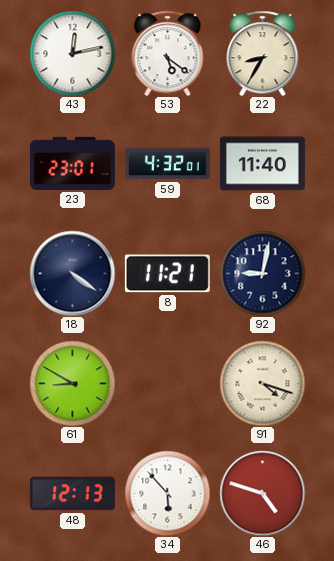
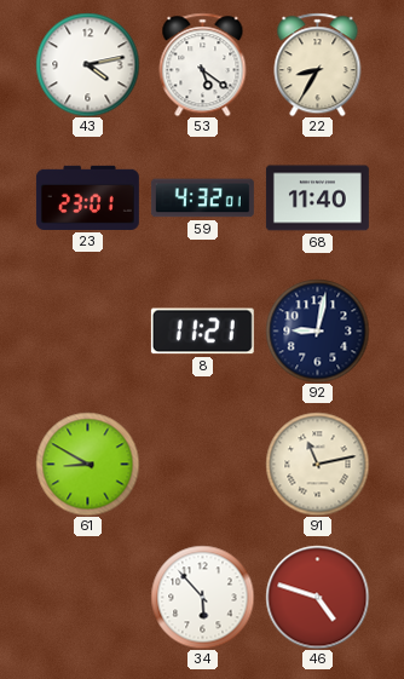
43: 12:13 -> 4:13
18: 4:21 -> none
91: 4:18 -> 11:13
48: 12:13 -> none
